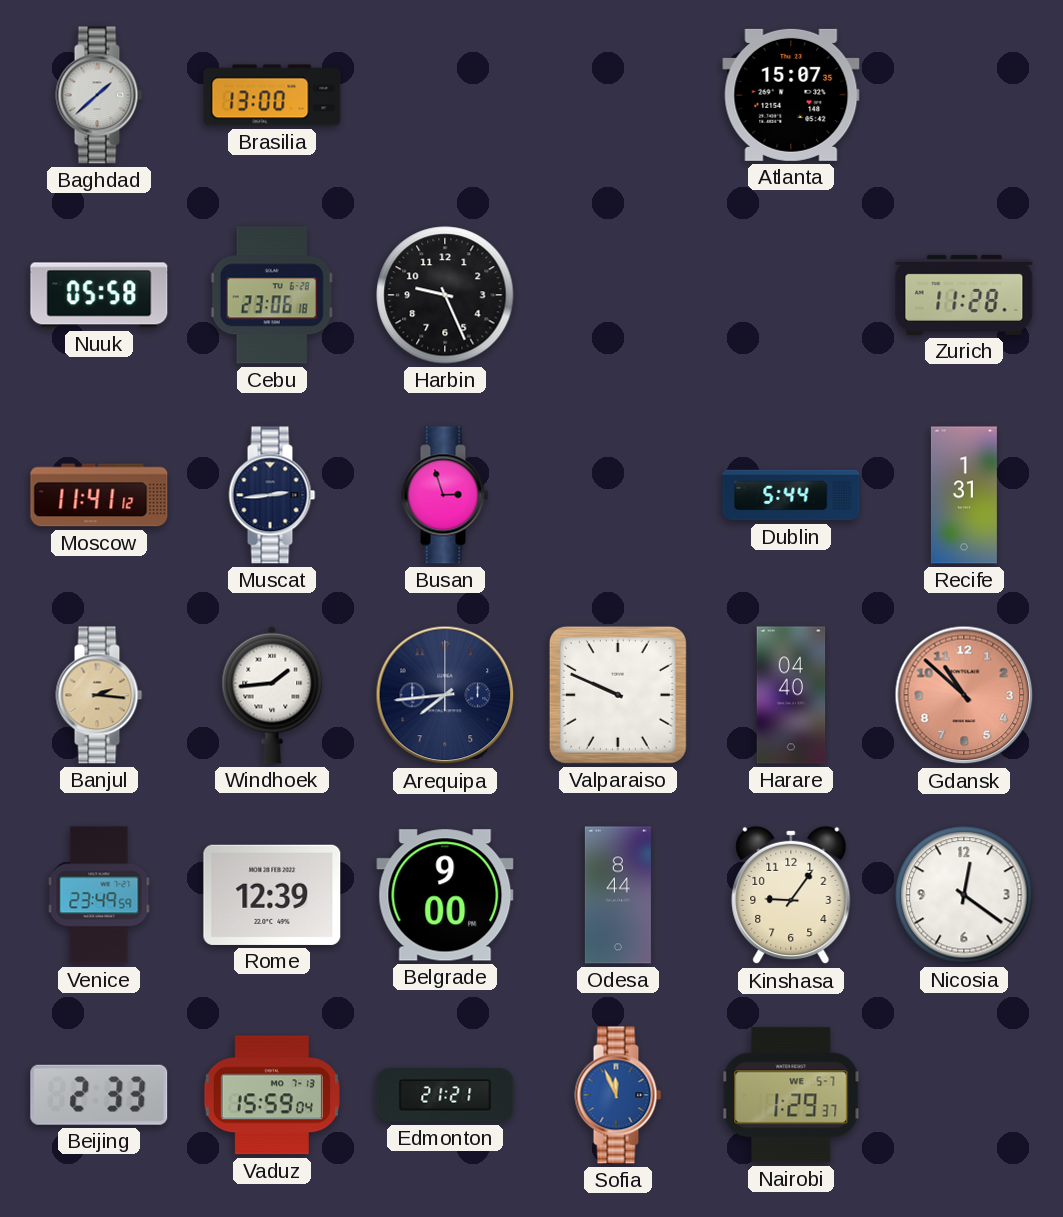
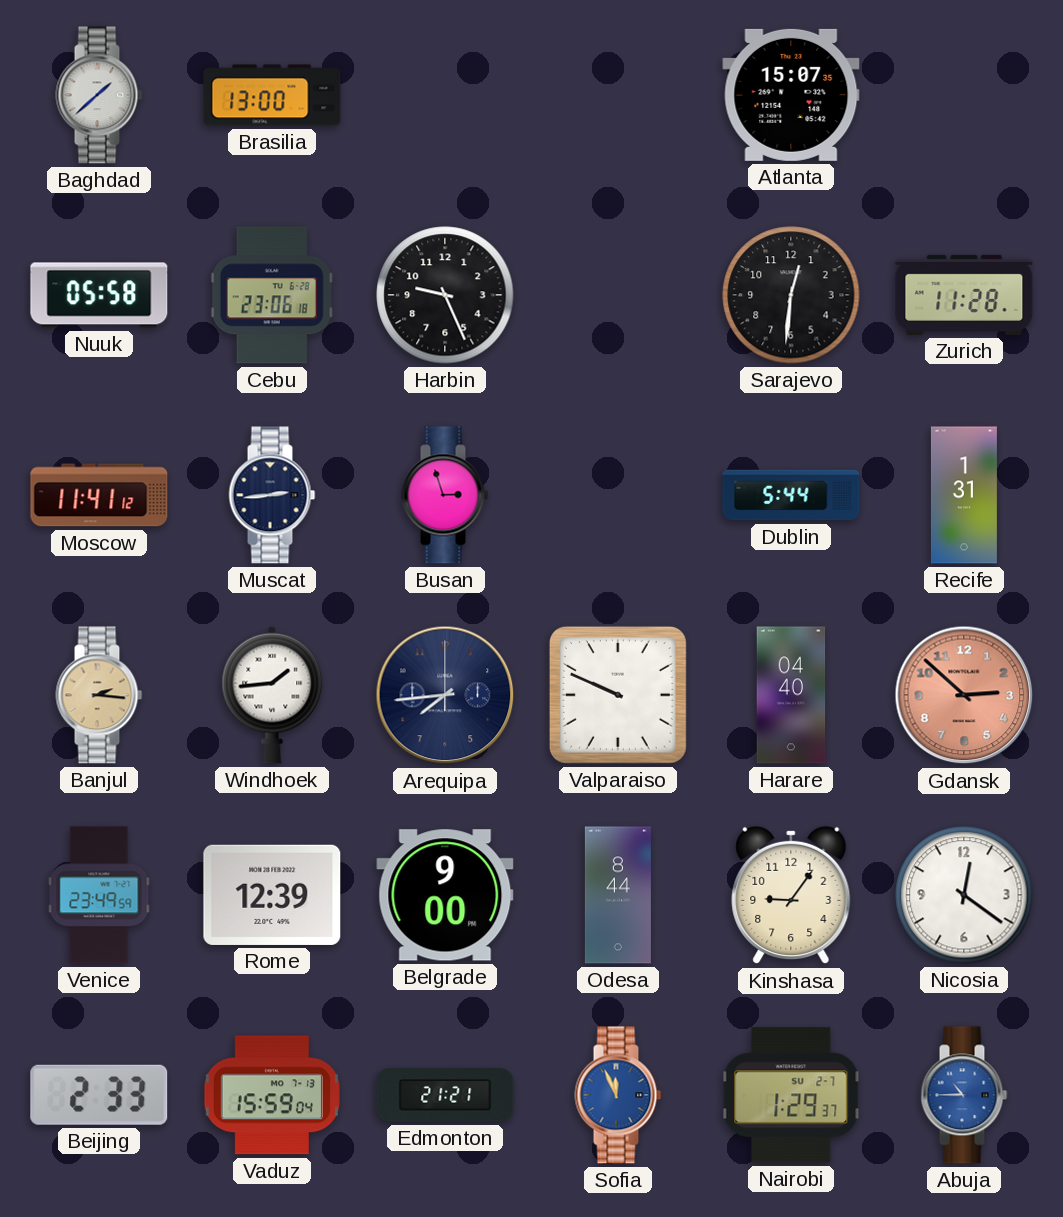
Sarajevo: none -> 12:31
Gdansk: 10:52 -> 2:52
Nairobi date: WE 5-7 -> SU 2-7
Abuja: none -> 10:45
